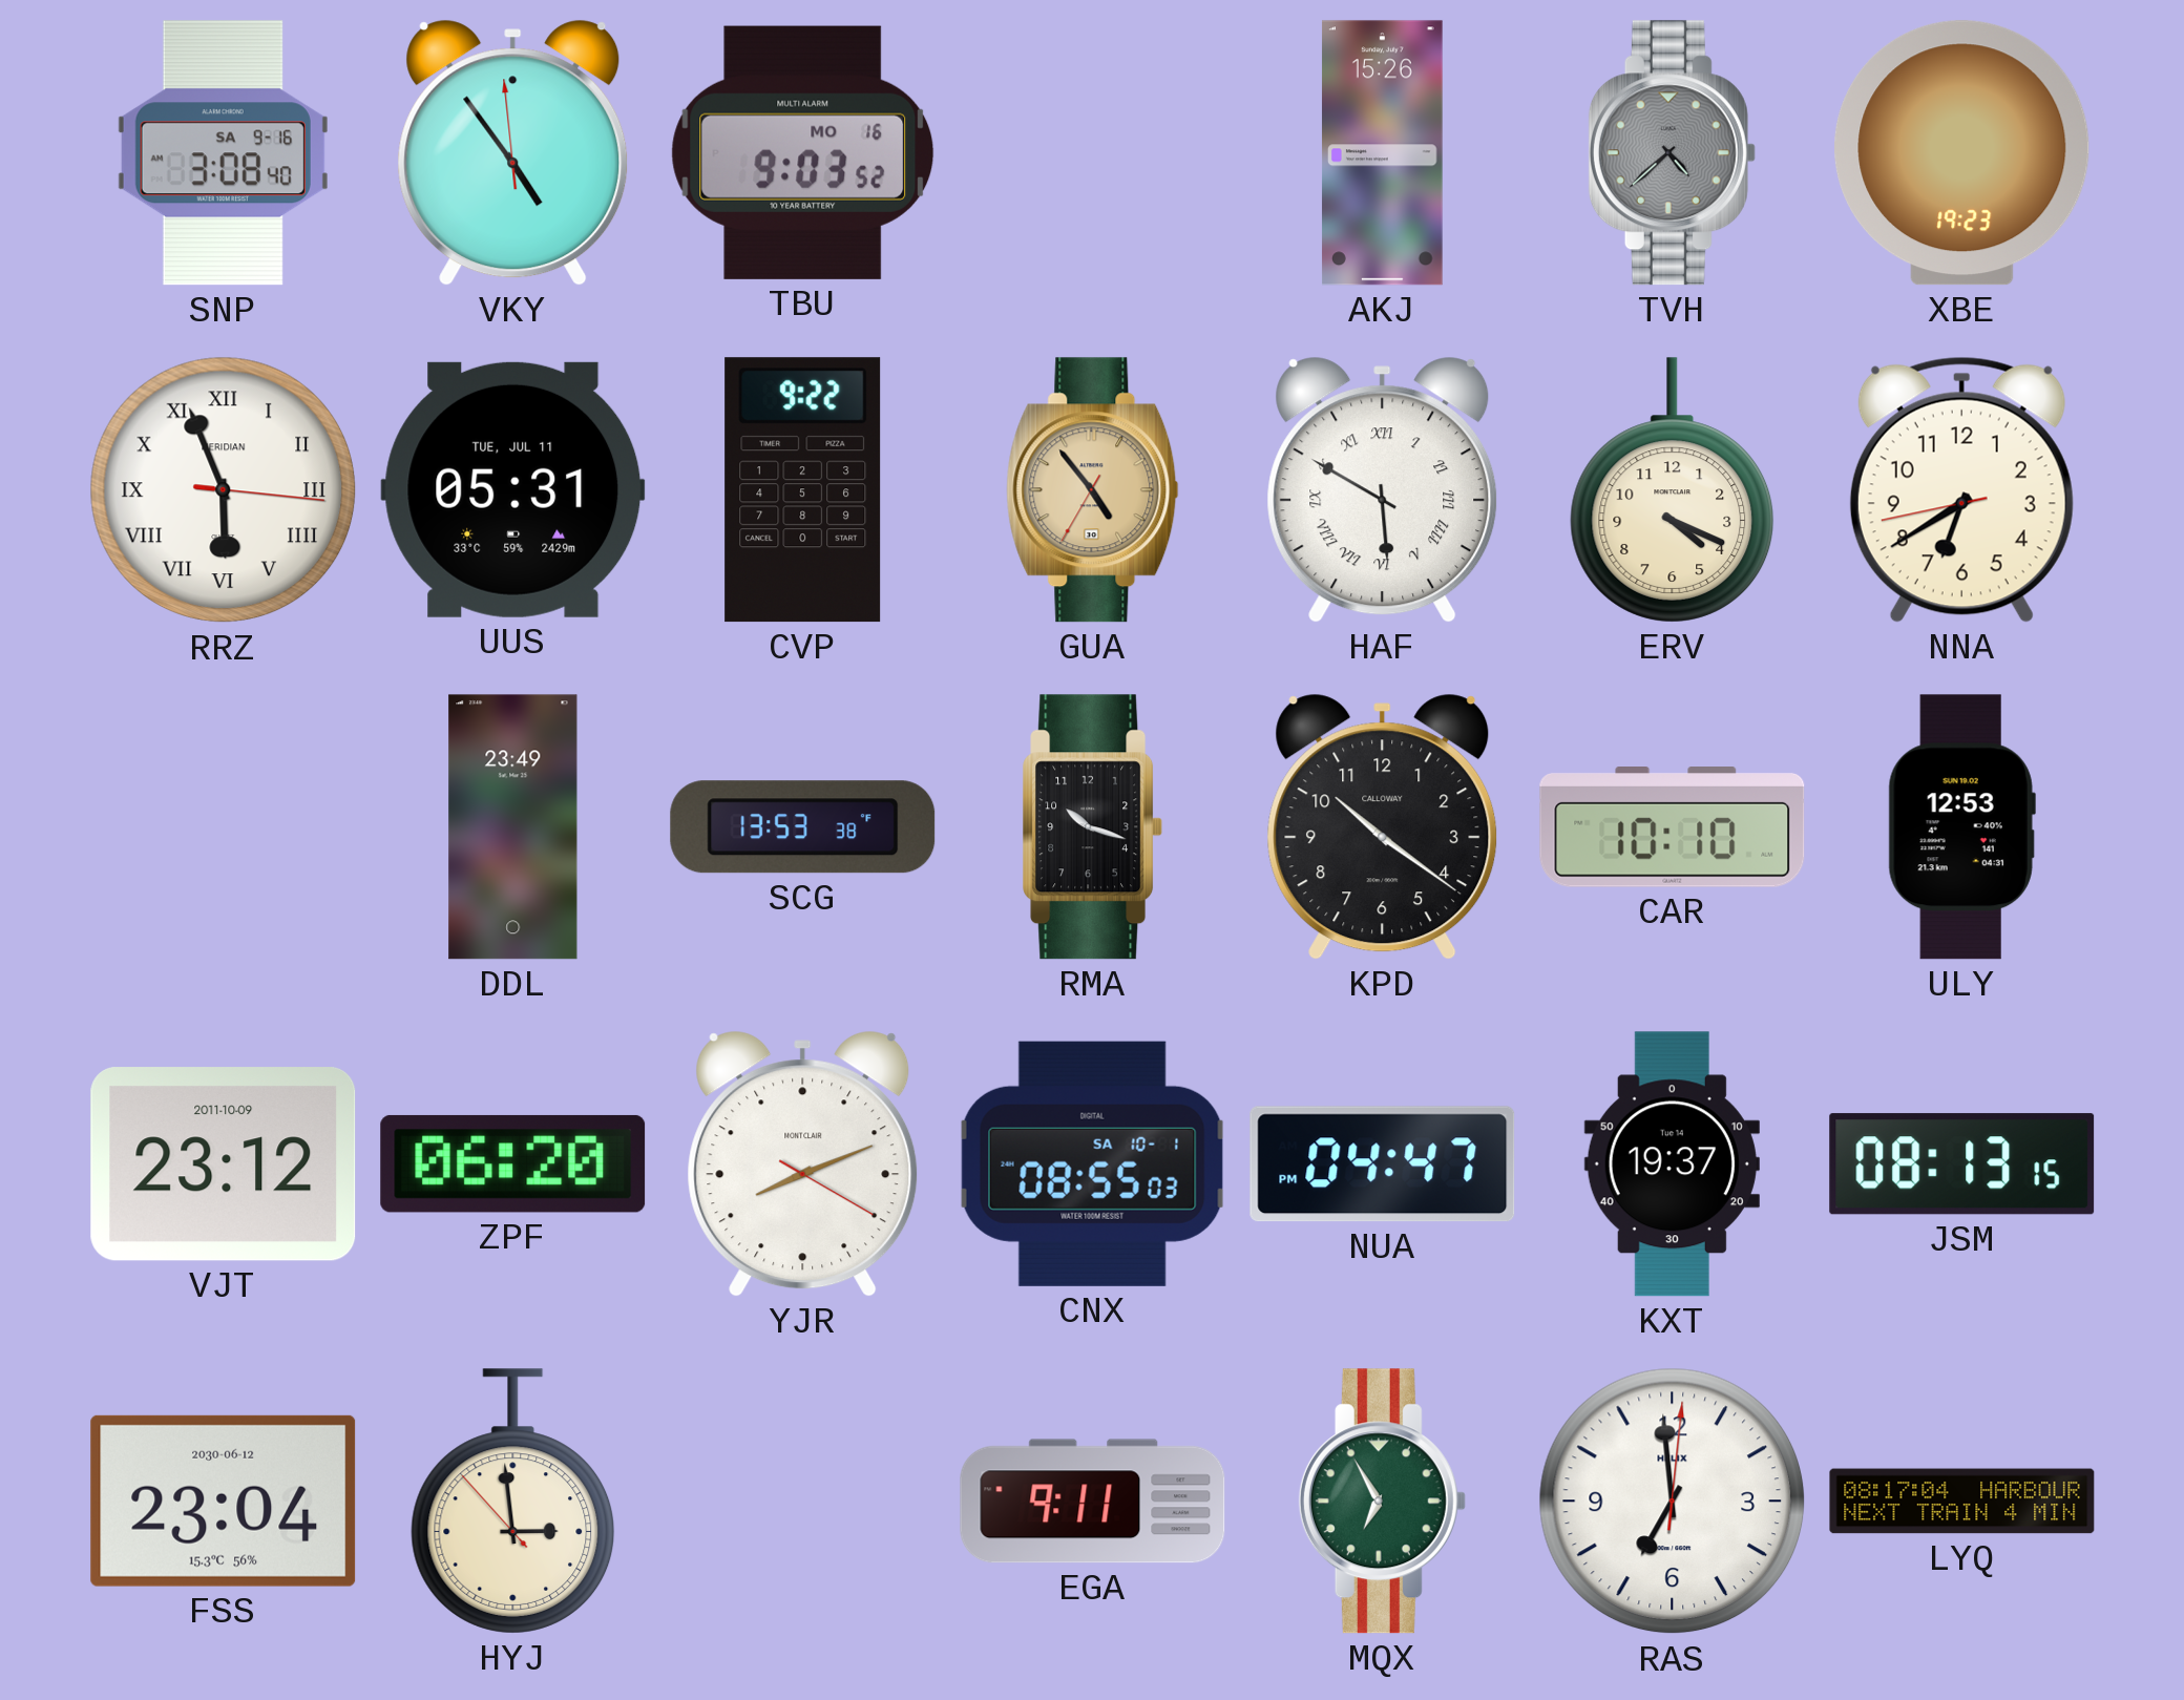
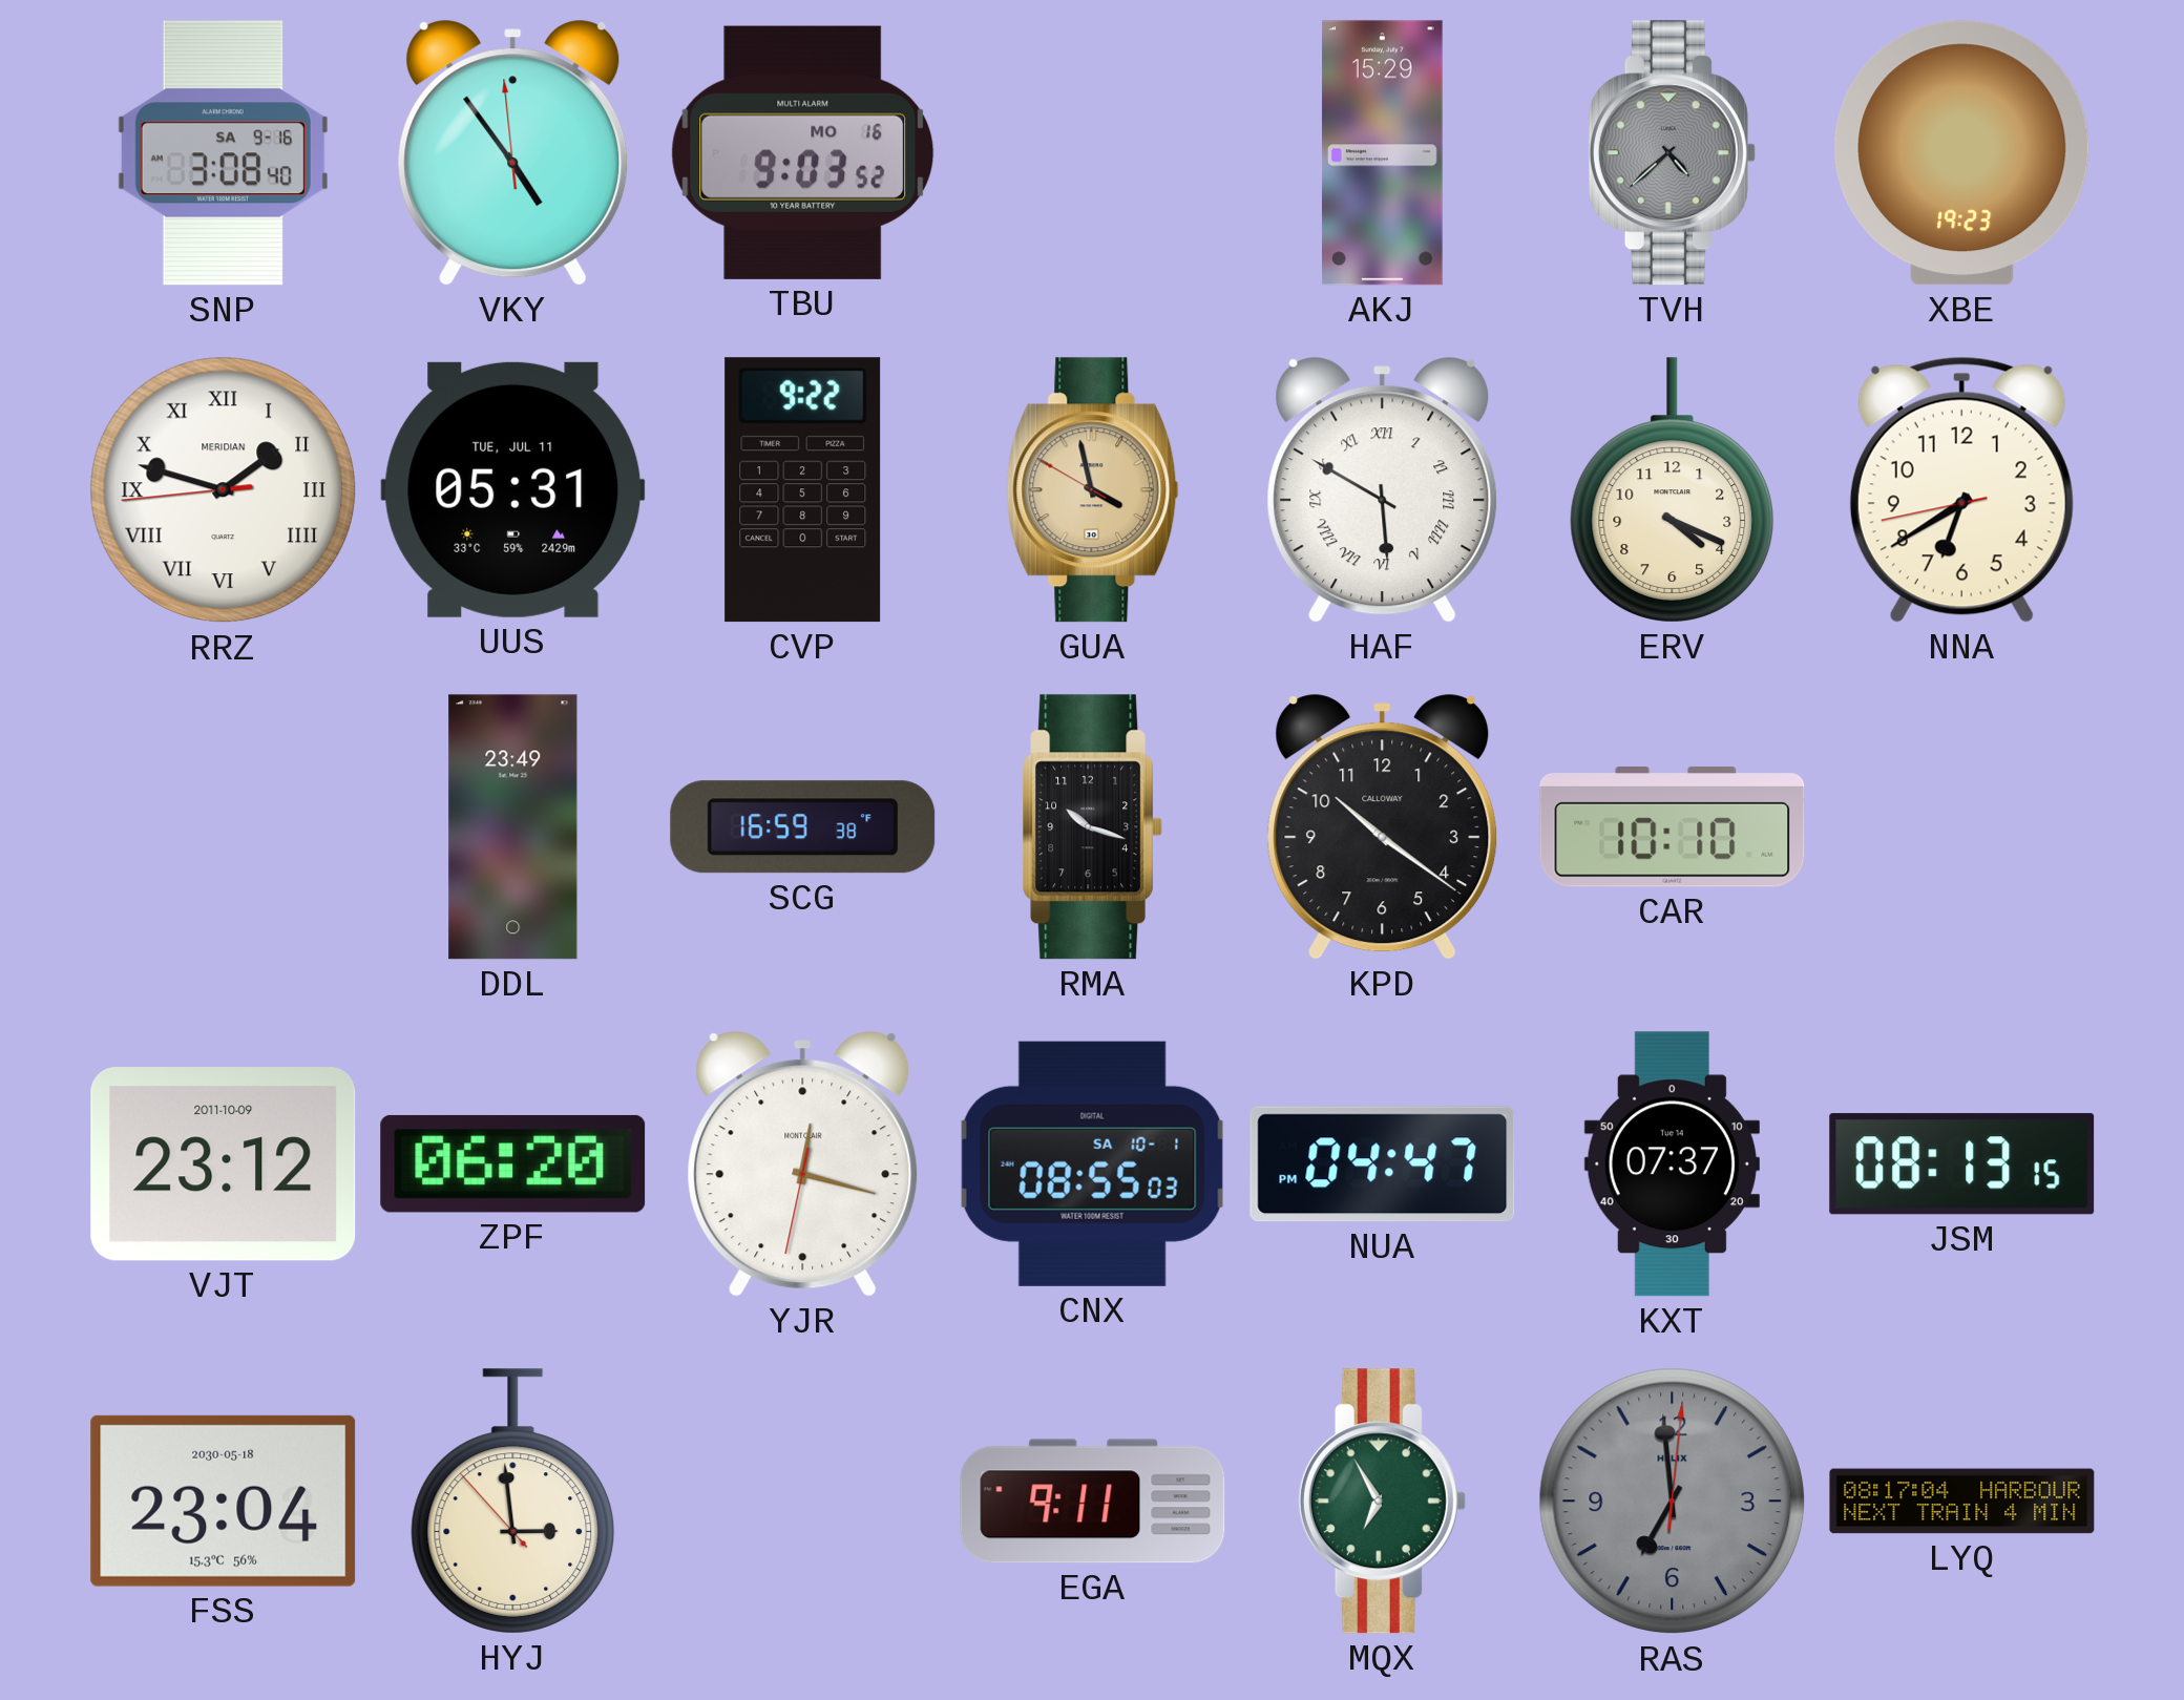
AKJ: 15:26 -> 15:29
RRZ: 5:56 -> 1:47
GUA: 4:53 -> 3:57
SCG: 13:53 -> 16:59
ULY: 12:53 -> none
YJR: 8:11 -> 12:17
KXT: 19:37 -> 07:37
FSS date: 2030-06-12 -> 2030-05-18
RAS dial: white -> grey
